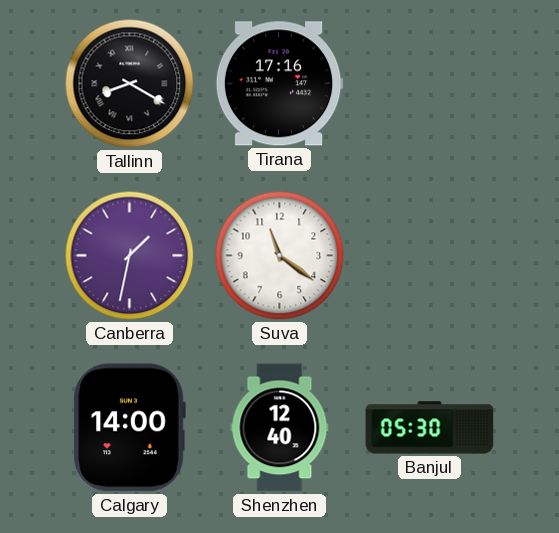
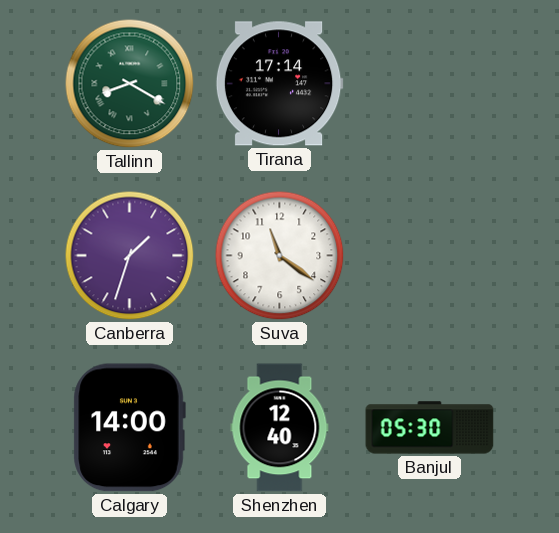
Tallinn dial: black -> green
Tirana: 17:16 -> 17:14
Canberra: 1:32 -> 1:33
